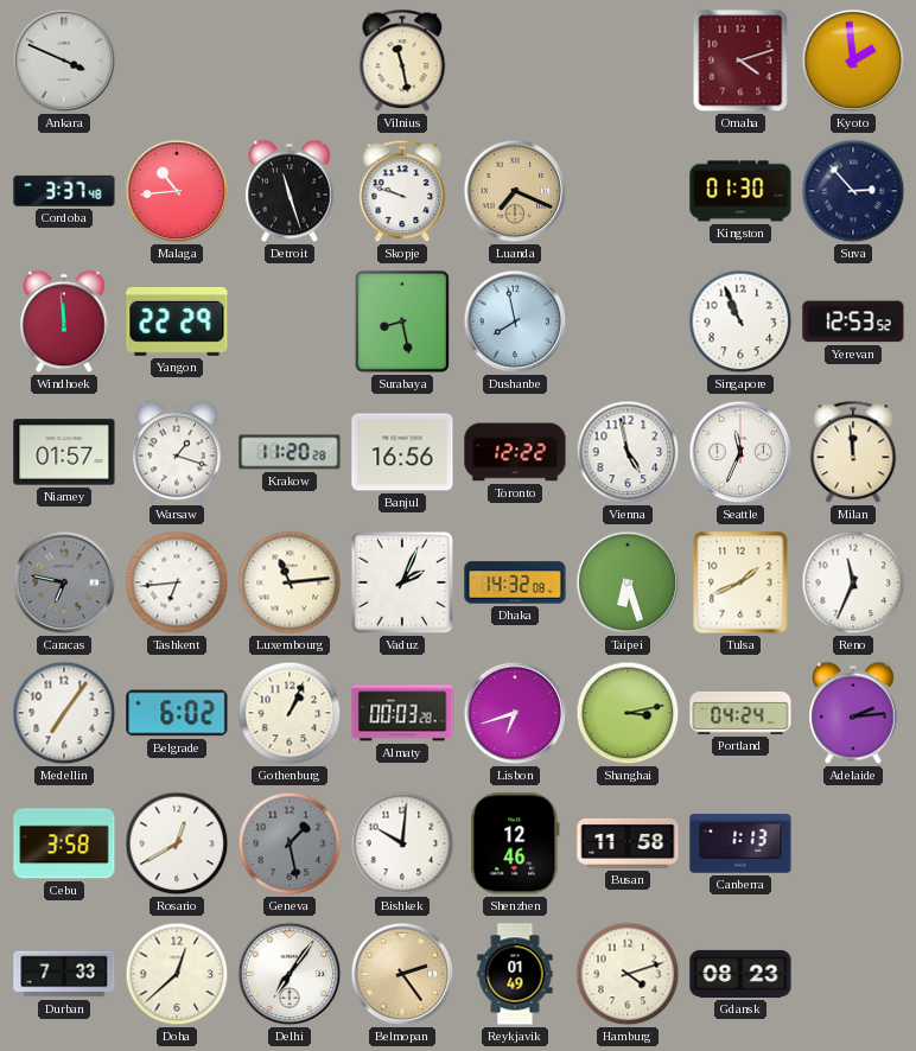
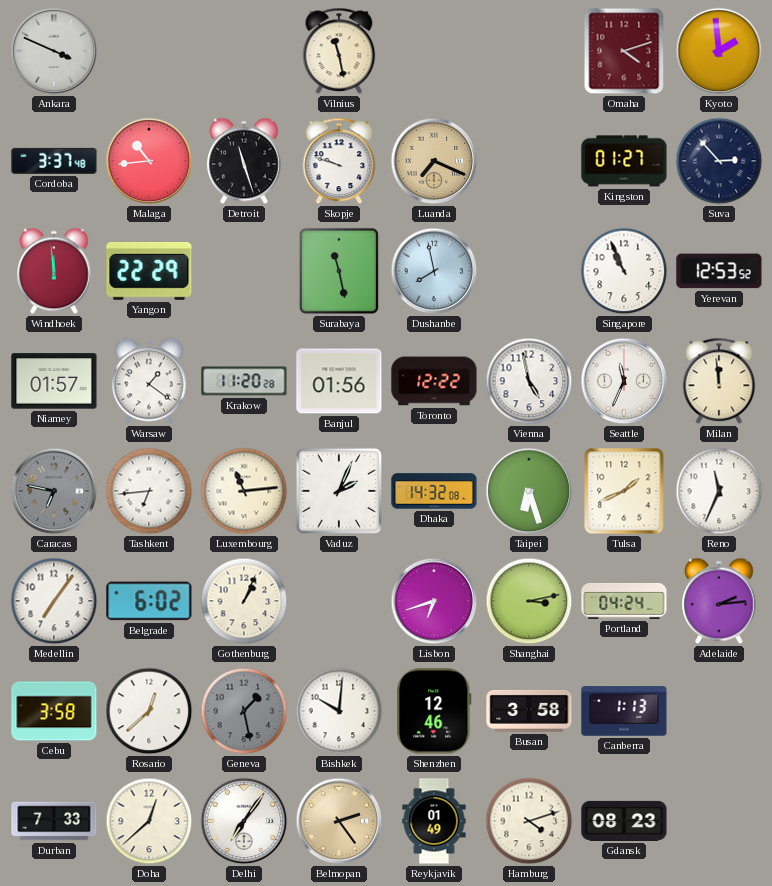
Kingston: 01:30 -> 01:27
Surabaya: 8:28 -> 11:28
Warsaw: 1:18 -> 1:21
Banjul: 16:56 -> 01:56
Almaty: 00:03 -> none
Rosario: 12:40 -> 12:38
Busan: 11:58 -> 3:58
